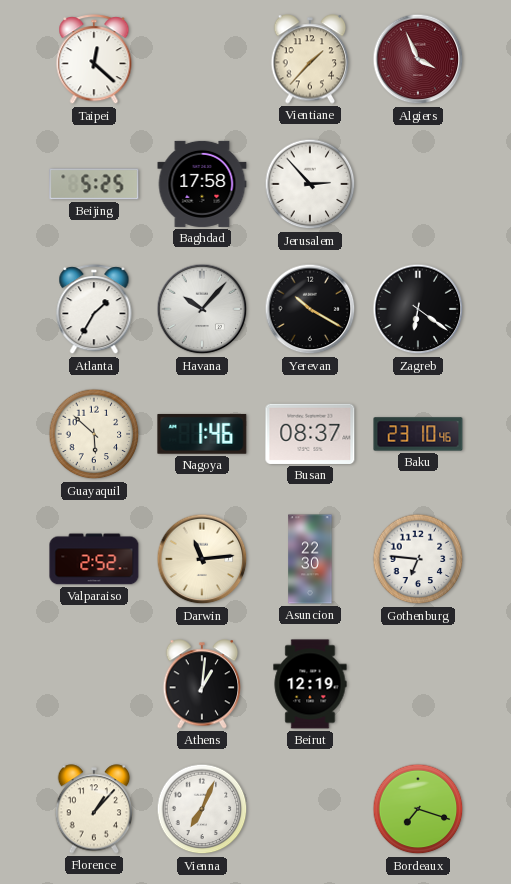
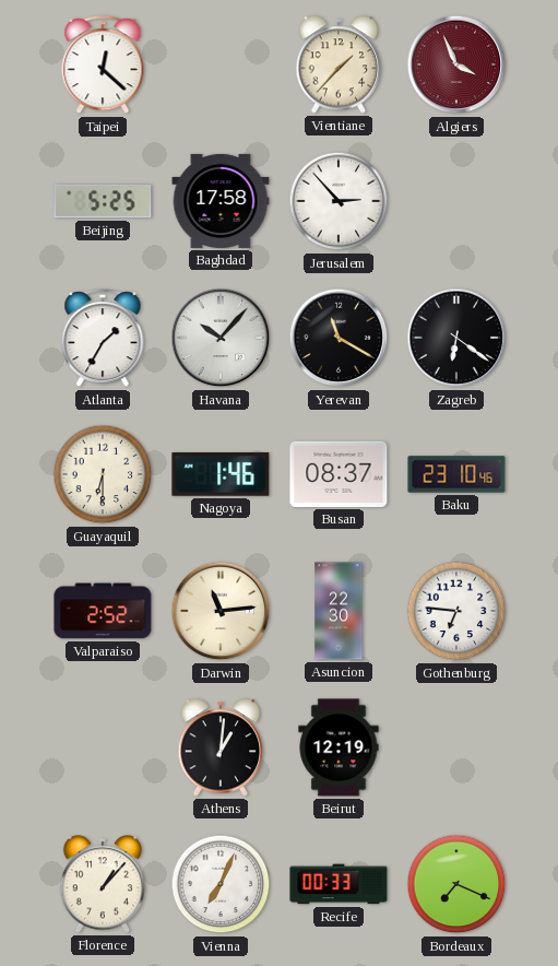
Yerevan: 10:20 -> 11:20
Guayaquil: 5:52 -> 6:30
Recife: none -> 00:33
Bordeaux: 7:18 -> 7:19
